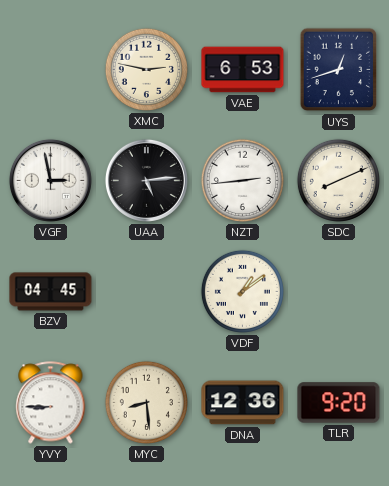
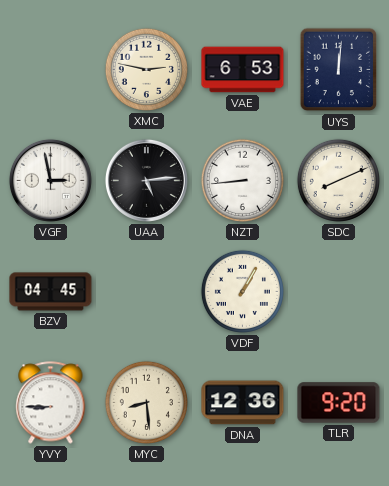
UYS: 12:42 -> 12:01
NZT: 2:44 -> 8:44
VDF: 1:09 -> 1:05
